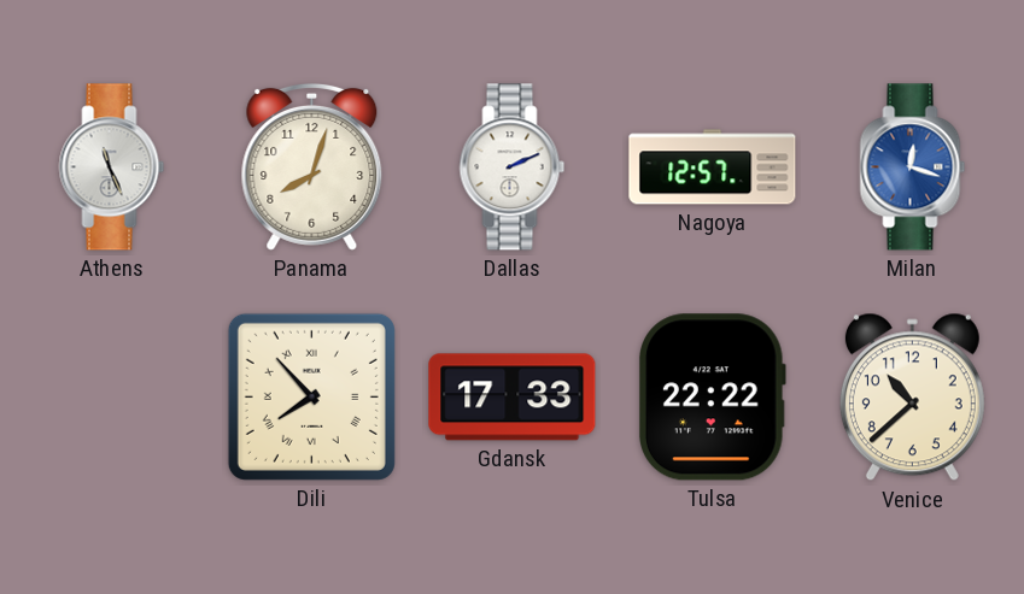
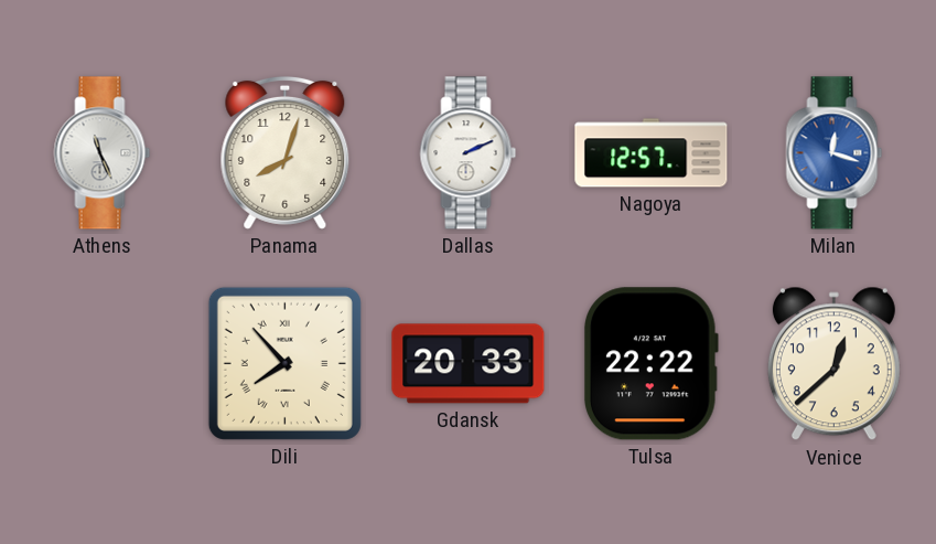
Gdansk: 17:33 -> 20:33
Venice: 10:38 -> 12:38
